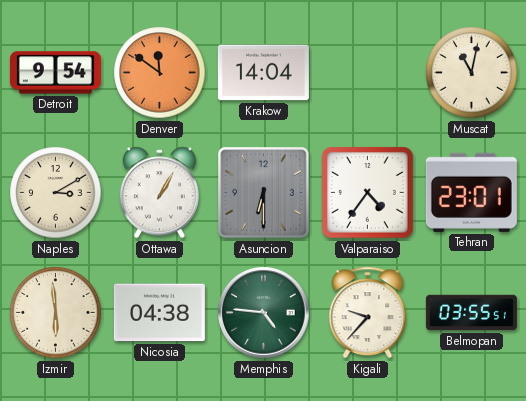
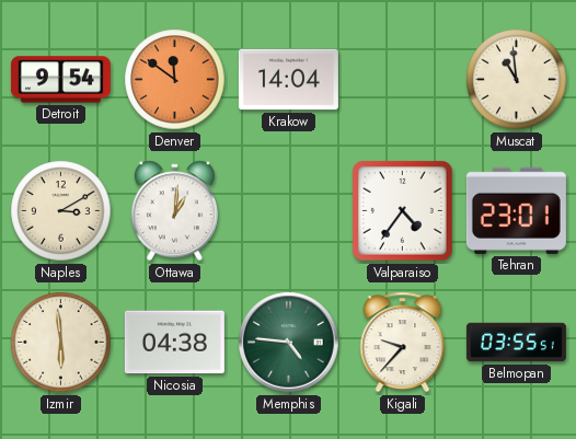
Muscat: 11:02 -> 10:59
Ottawa: 1:05 -> 1:01
Asuncion: 6:30 -> none
